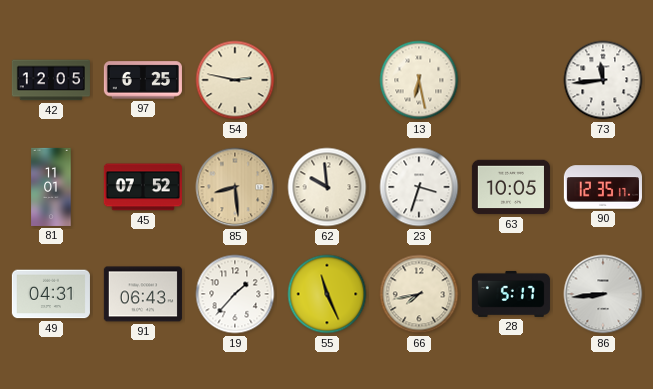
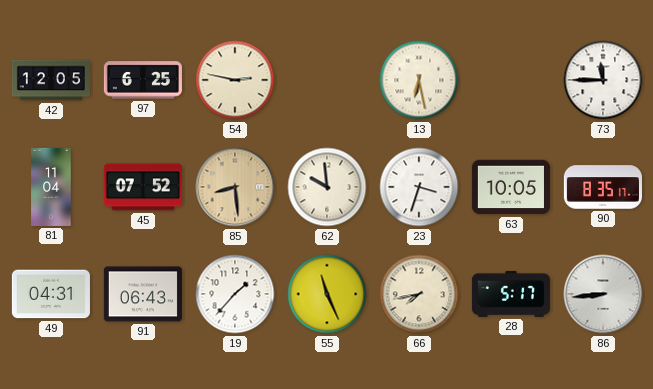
73: 11:44 -> 11:45
81: 11:01 -> 11:04
90: 12:35 -> 8:35
